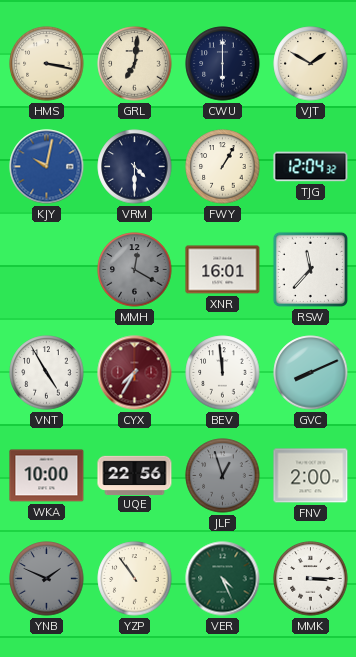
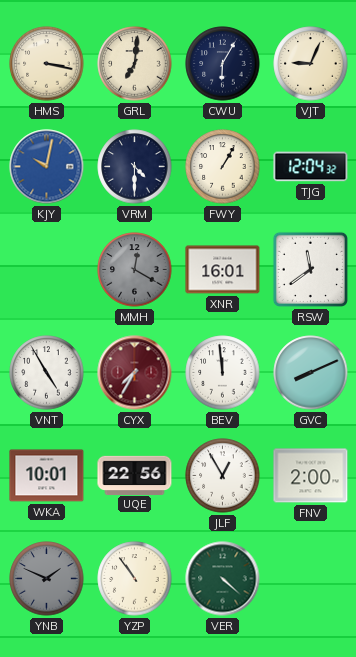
CWU: 6:00 -> 6:05
VJT: 1:50 -> 9:04
RSW: 11:37 -> 11:39
WKA: 10:00 -> 10:01
JLF: 12:57 -> 12:55
JLF dial: grey -> white
VER: 4:26 -> 4:22
MMK: 3:15 -> none
